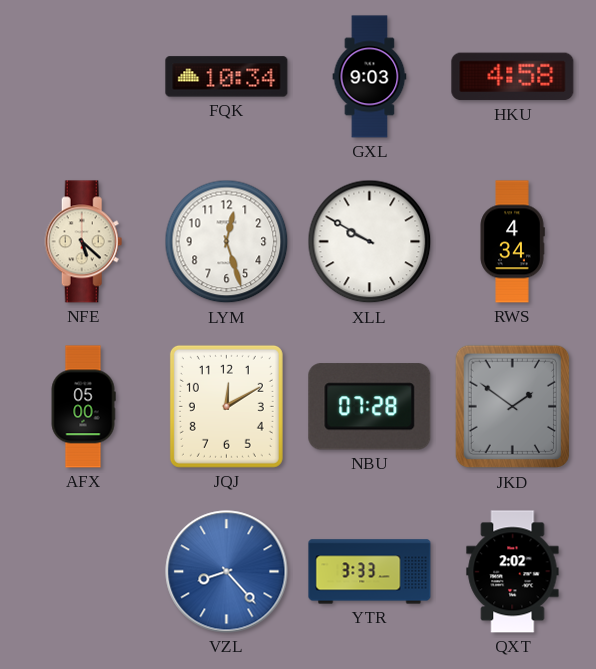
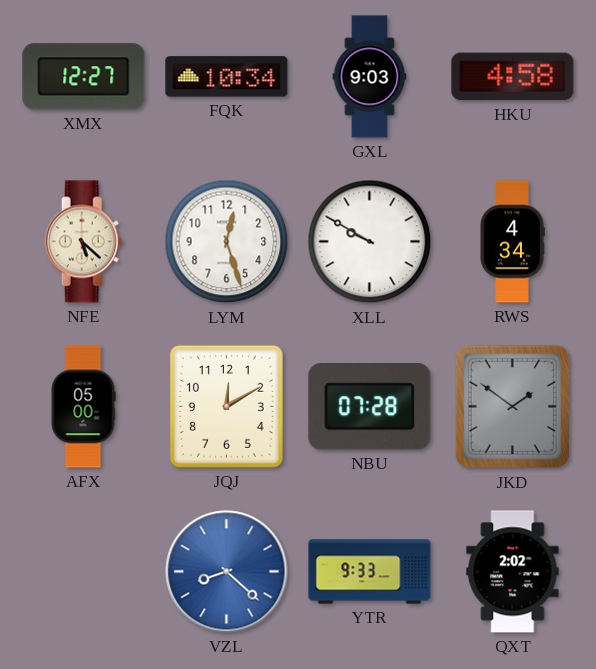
XMX: none -> 12:27
VZL: 8:23 -> 8:22
YTR: 3:33 -> 9:33
